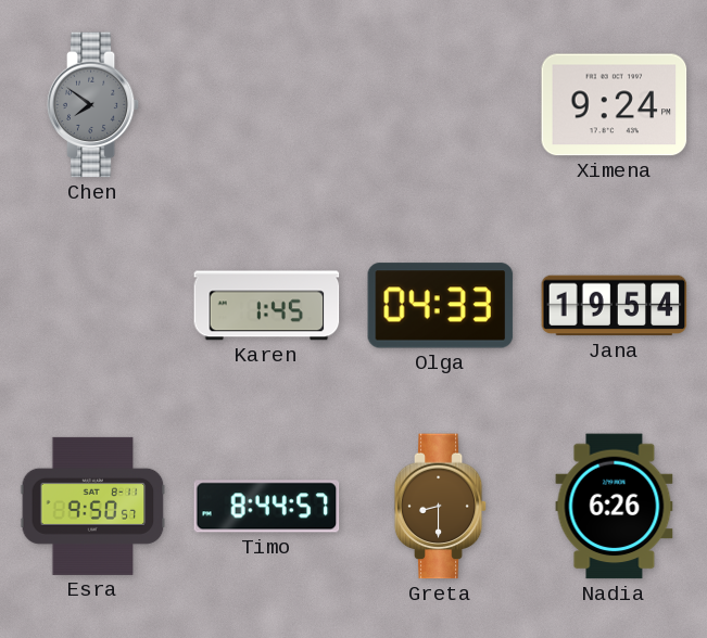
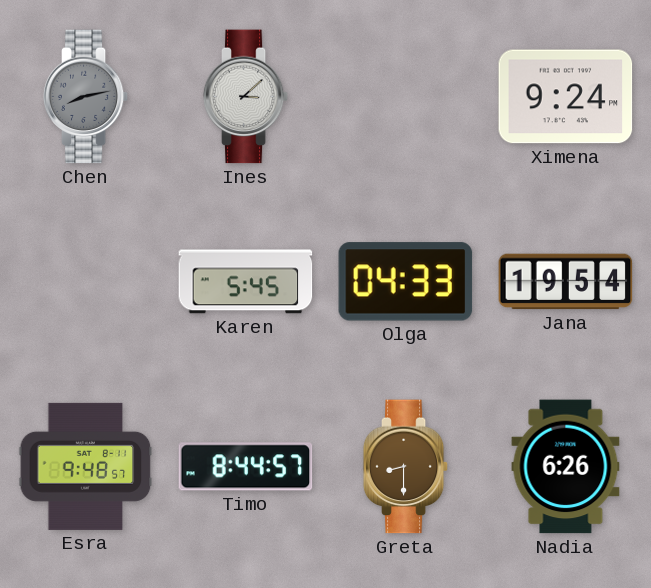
Chen: 7:51 -> 8:13
Ines: none -> 3:08
Karen: 1:45 -> 5:45
Esra: 9:50 -> 9:48
